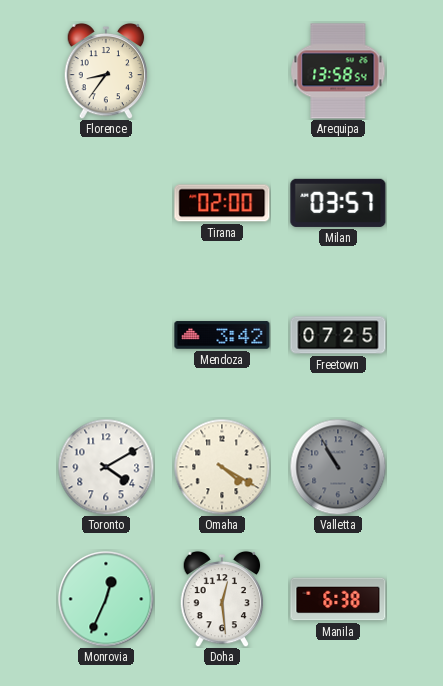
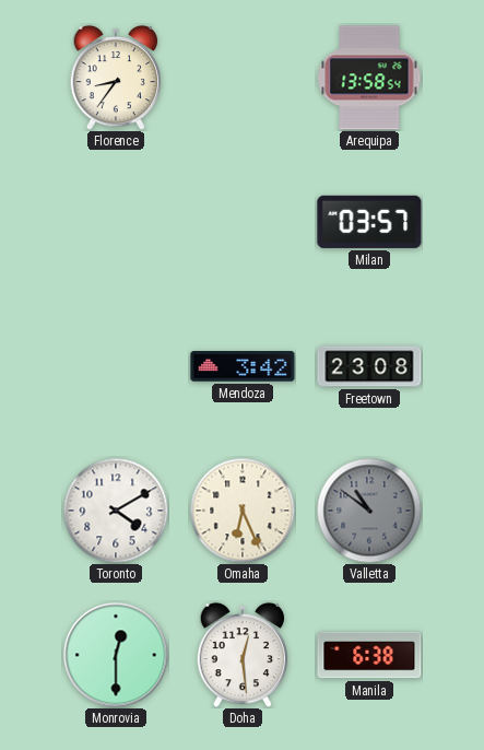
Tirana: 02:00 -> none
Freetown: 07:25 -> 23:08
Omaha: 4:20 -> 6:26
Valletta: 10:55 -> 10:51
Monrovia: 12:34 -> 12:30
